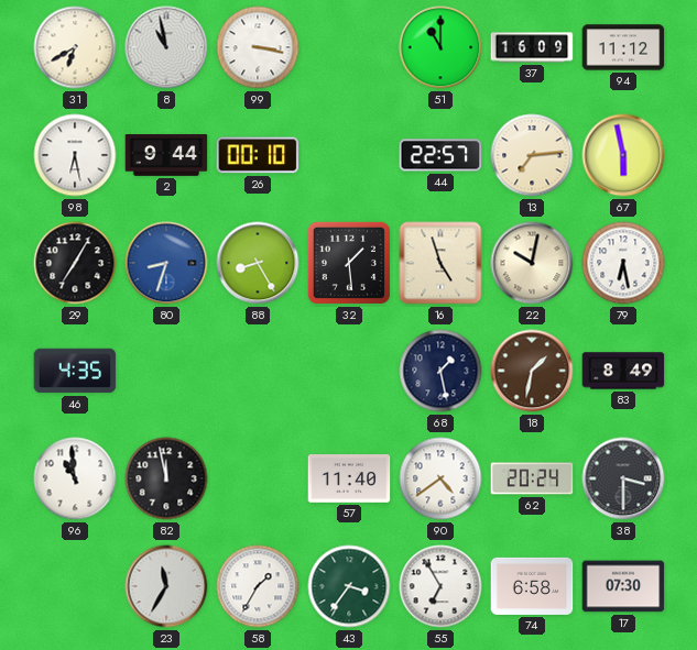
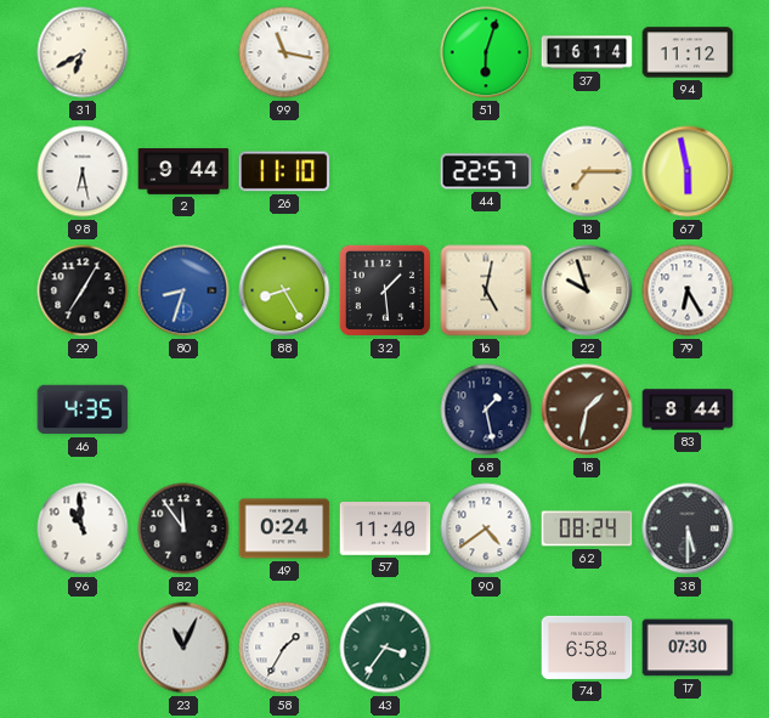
8: 10:58 -> none
99: 3:17 -> 11:17
51: 11:00 -> 6:03
37: 16:09 -> 16:14
26: 00:10 -> 11:10
13: 7:14 -> 7:15
16: 4:57 -> 5:02
22: 10:02 -> 9:57
79: 6:28 -> 6:25
83: 8:49 -> 8:44
82: 11:58 -> 11:54
49: none -> 0:24
62: 20:24 -> 08:24
38: 3:30 -> 5:30
23: 11:35 -> 11:04
55: 6:55 -> none
